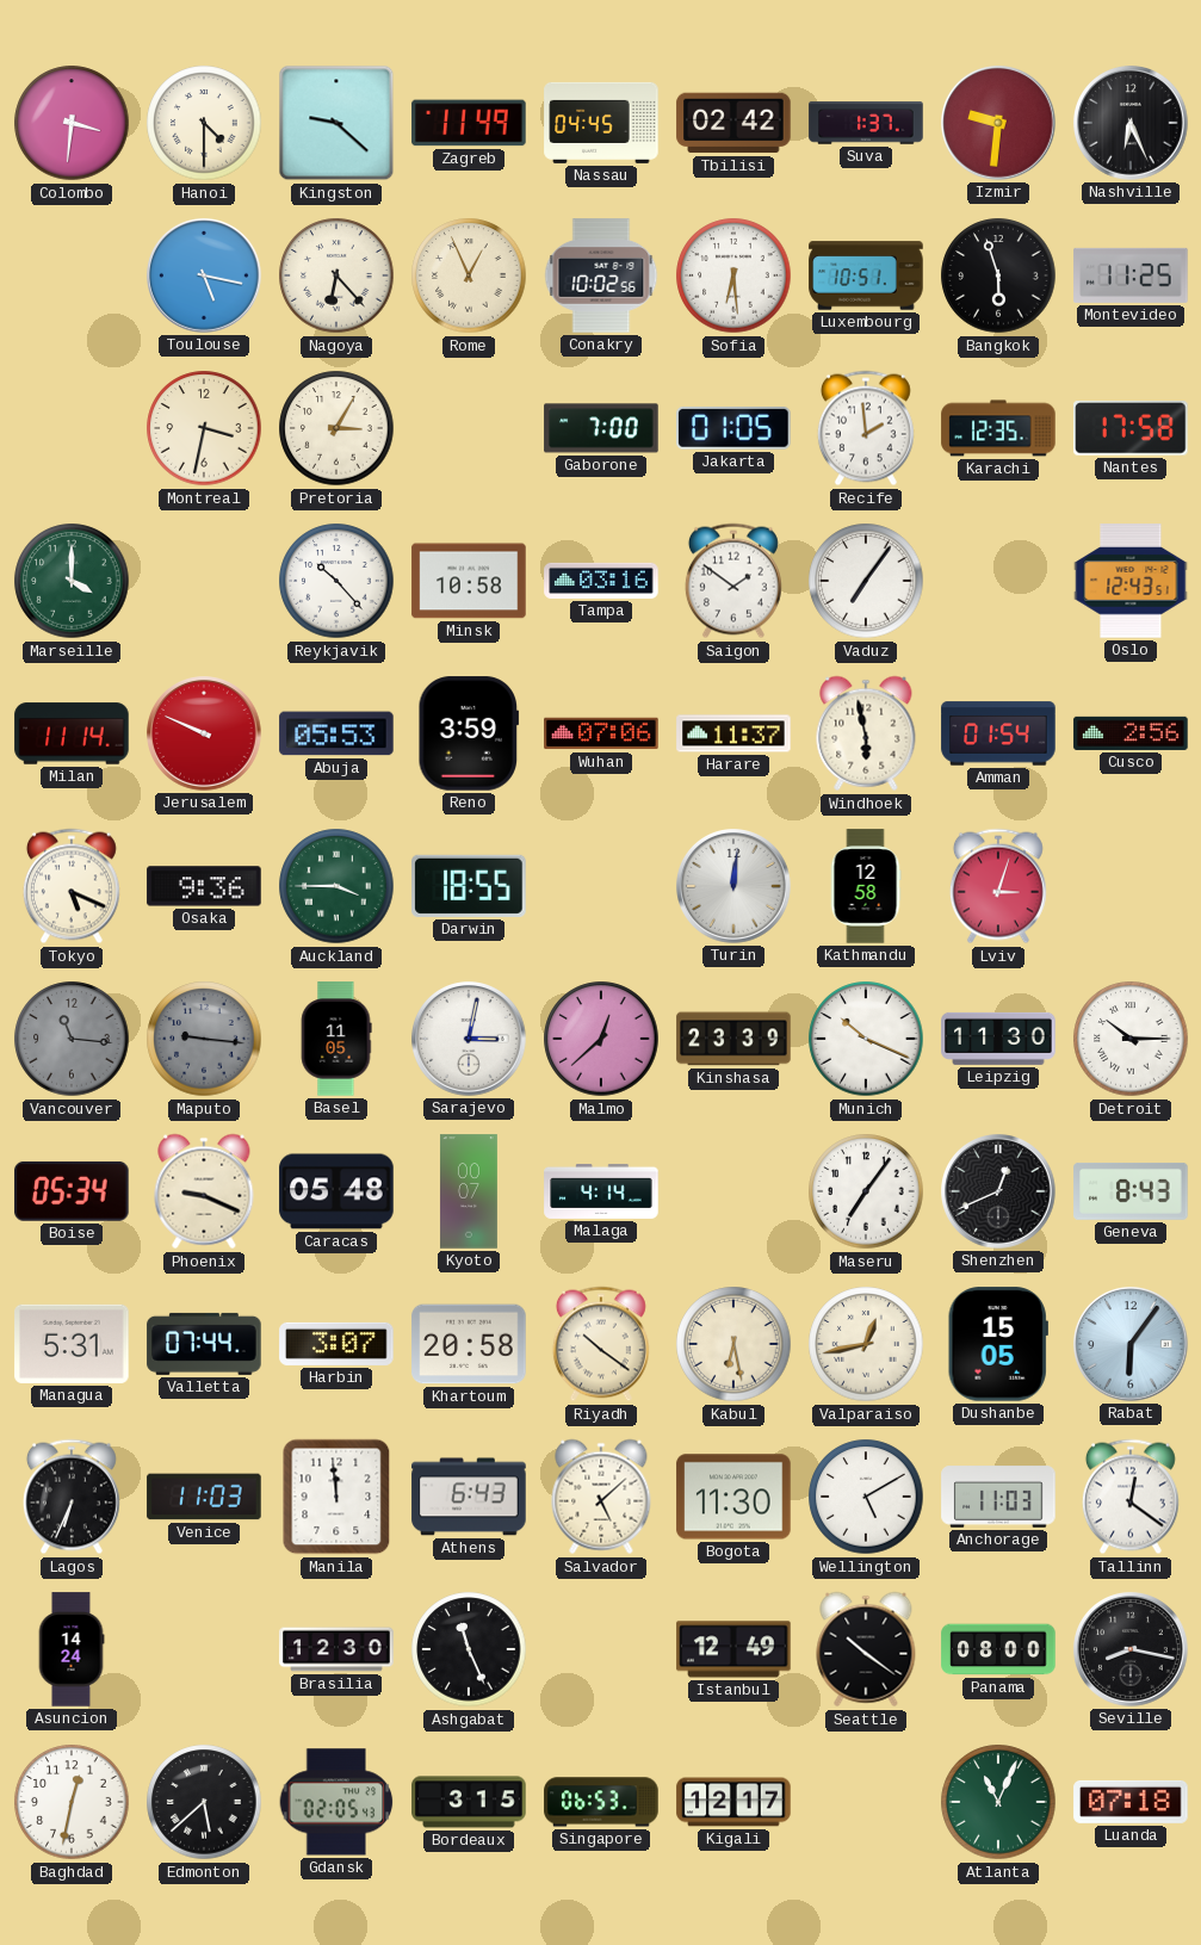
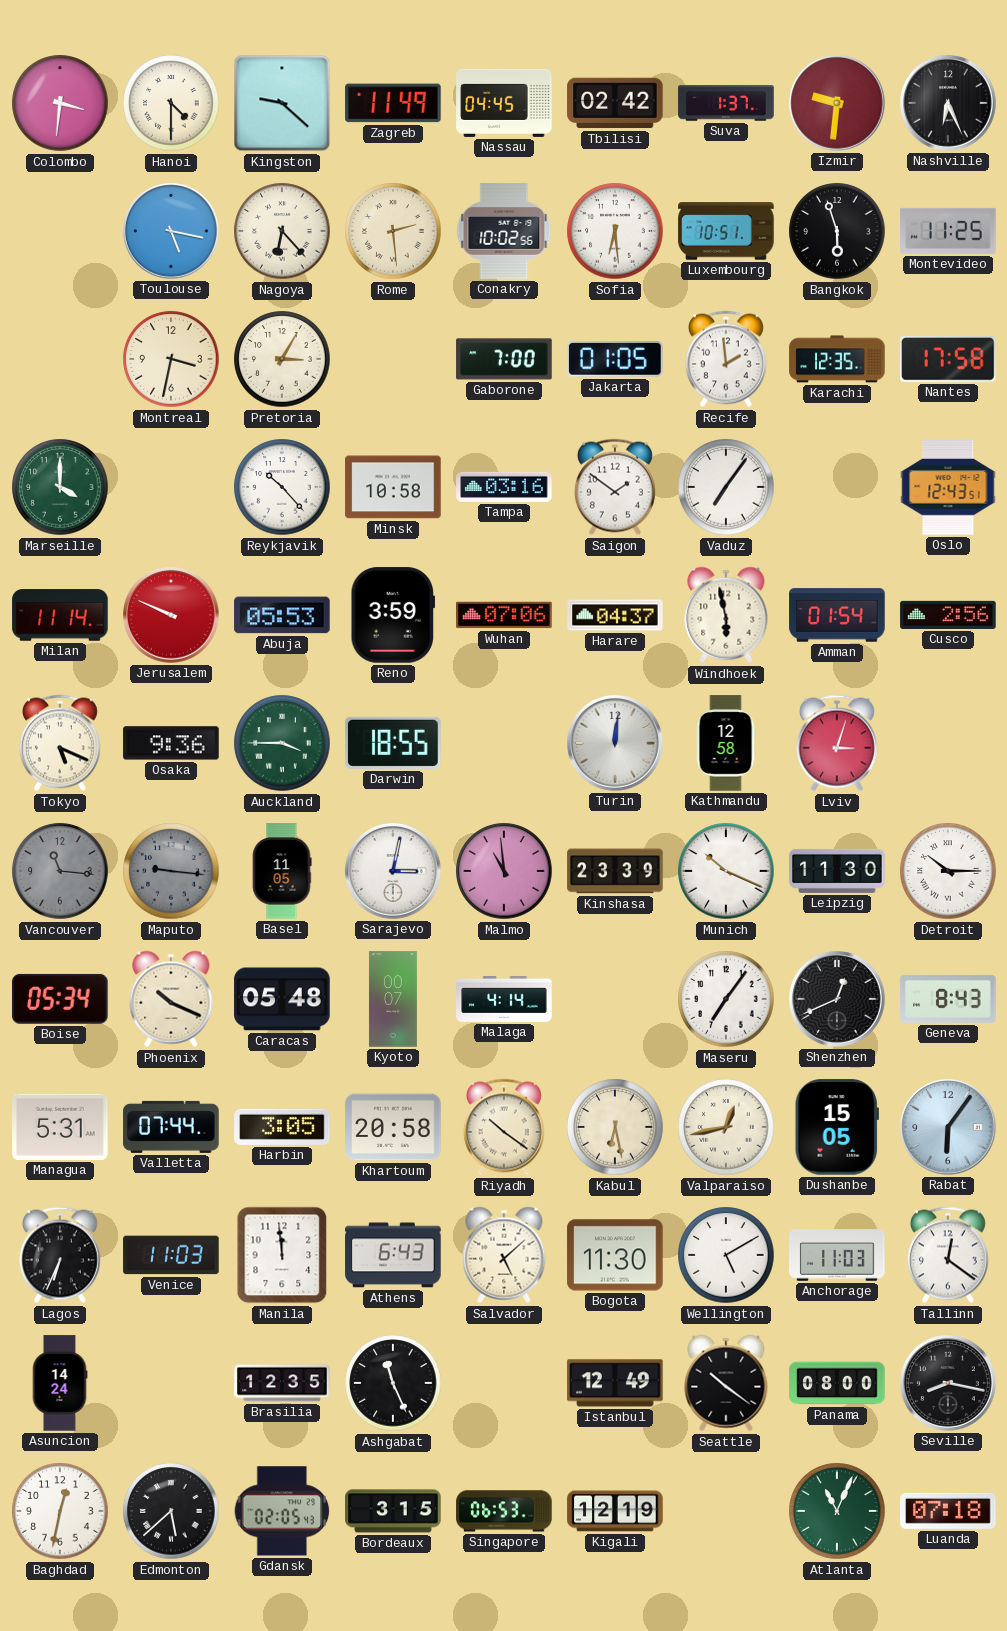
Rome: 12:56 -> 2:29
Harare: 11:37 -> 04:37
Malmo: 12:38 -> 10:59
Phoenix: 9:19 -> 10:19
Harbin: 3:07 -> 3:05
Brasilia: 12:30 -> 12:35
Kigali: 12:17 -> 12:19
